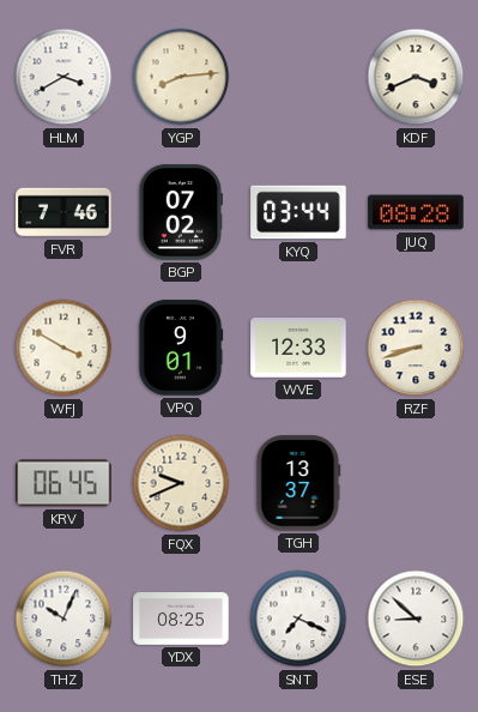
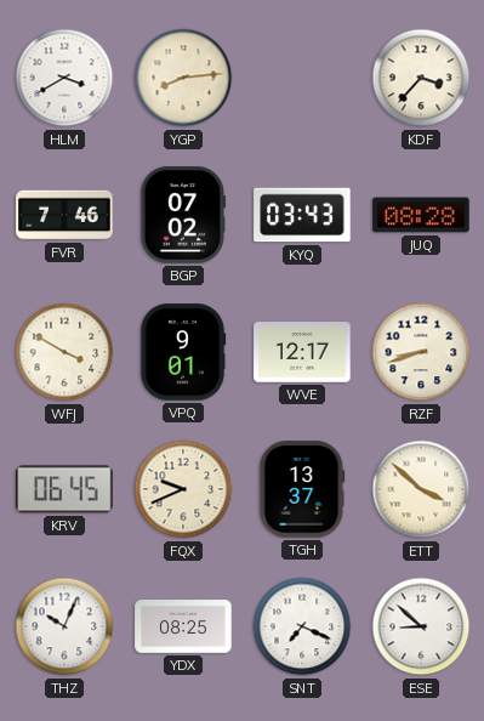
KDF: 3:41 -> 3:37
KYQ: 03:44 -> 03:43
WVE: 12:33 -> 12:17
ETT: none -> 3:52
